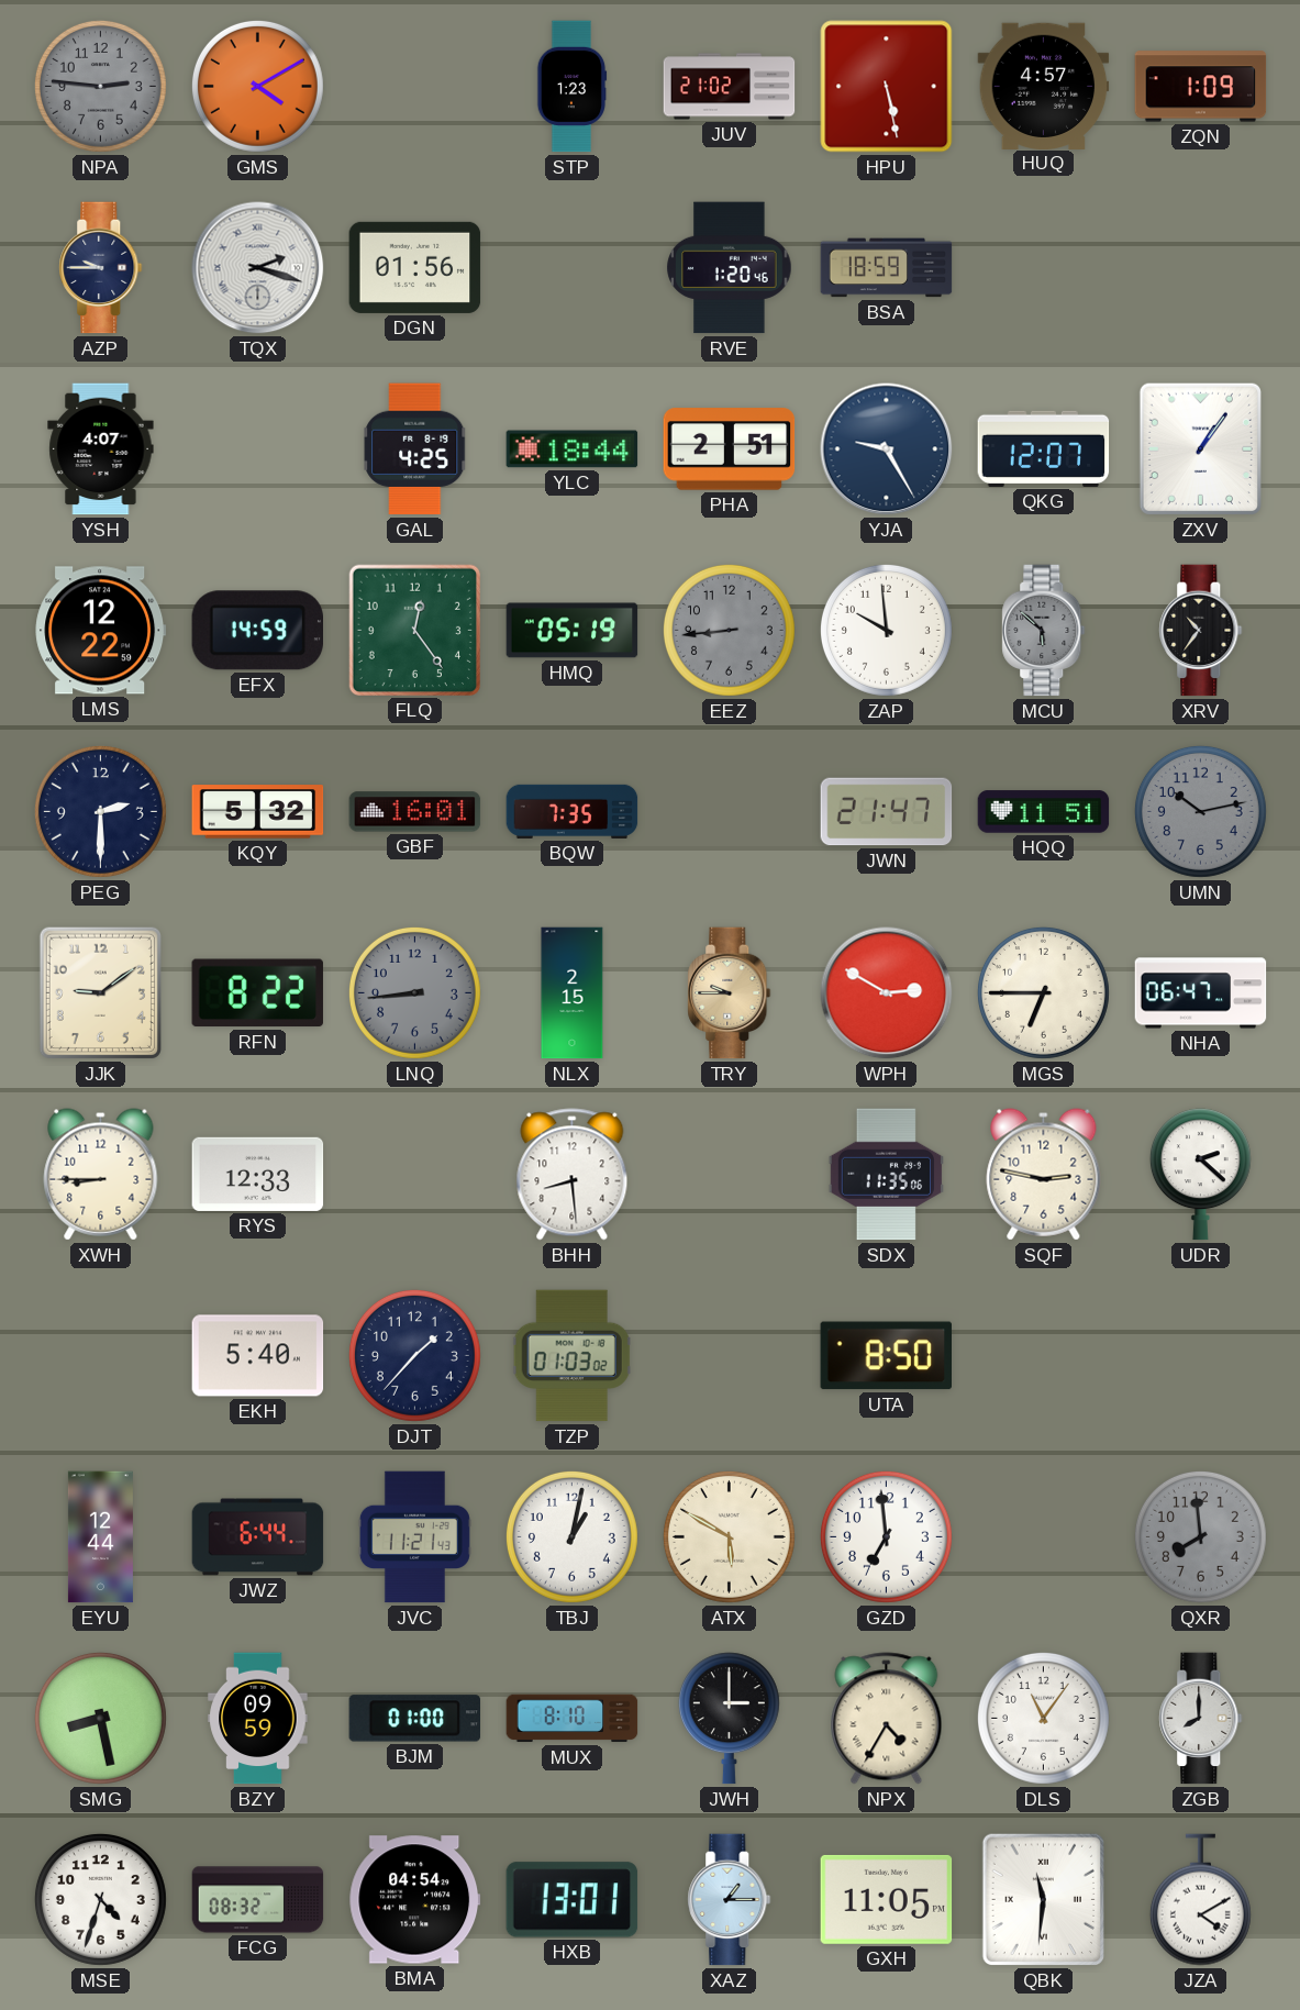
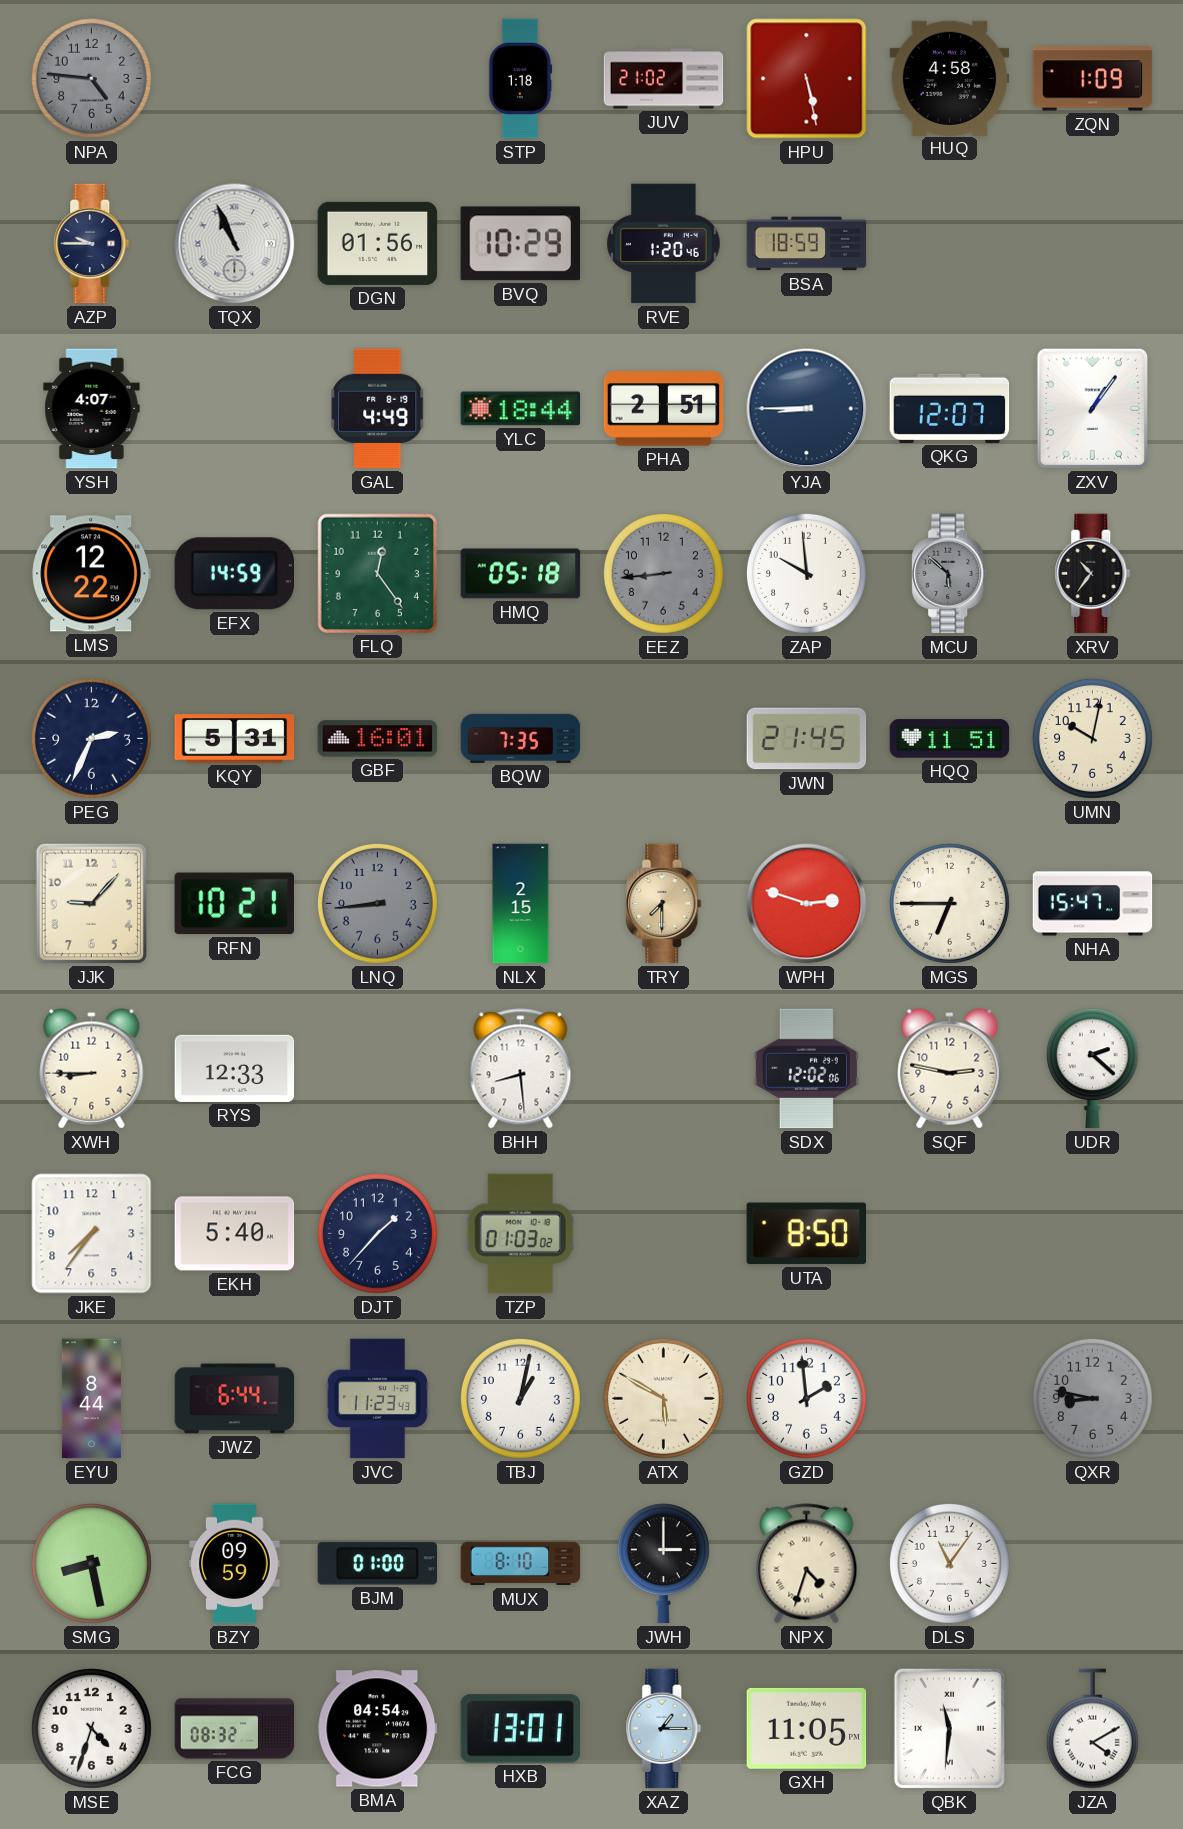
NPA: 2:46 -> 4:46
GMS: 4:10 -> none
STP: 1:23 -> 1:18
HUQ: 4:57 -> 4:58
TQX: 2:18 -> 10:56
BVQ: none -> 10:29
GAL: 4:25 -> 4:49
YJA: 9:25 -> 8:45
HMQ: 05:19 -> 05:18
PEG: 2:30 -> 2:34
KQY: 5:32 -> 5:31
JWN: 21:47 -> 21:45
UMN: 10:13 -> 10:02
UMN dial: grey -> cream
JJK: 9:09 -> 9:07
RFN: 8:22 -> 10:21
TRY: 9:45 -> 7:30
WPH: 2:50 -> 2:48
NHA: 06:47 -> 15:47
SDX: 11:35 -> 12:02
JKE: none -> 7:36
EYU: 12:44 -> 8:44
JVC: 11:21 -> 11:23
GZD: 6:59 -> 1:59
QXR: 7:59 -> 8:47
NPX: 4:35 -> 4:33
ZGB: 8:00 -> none
